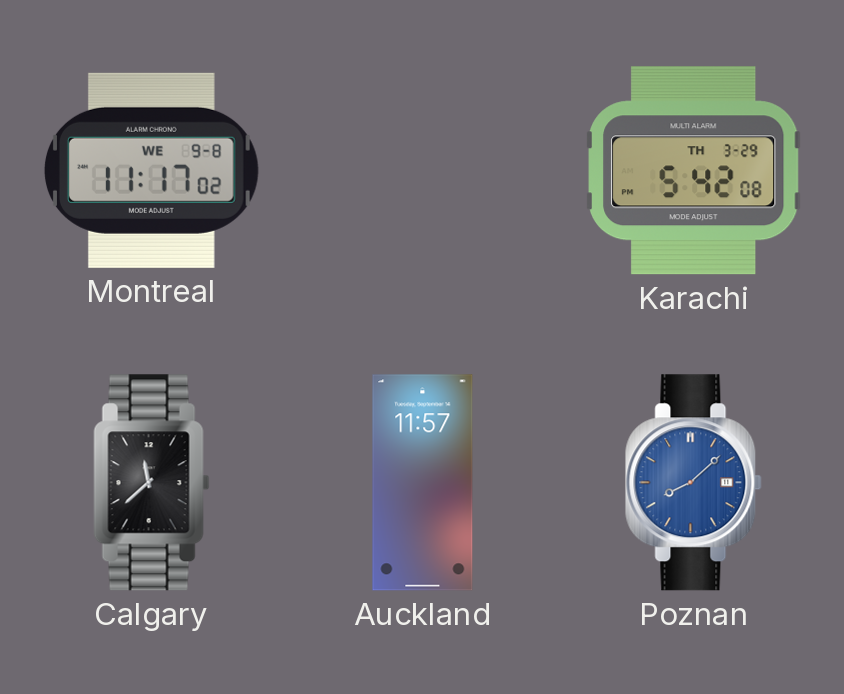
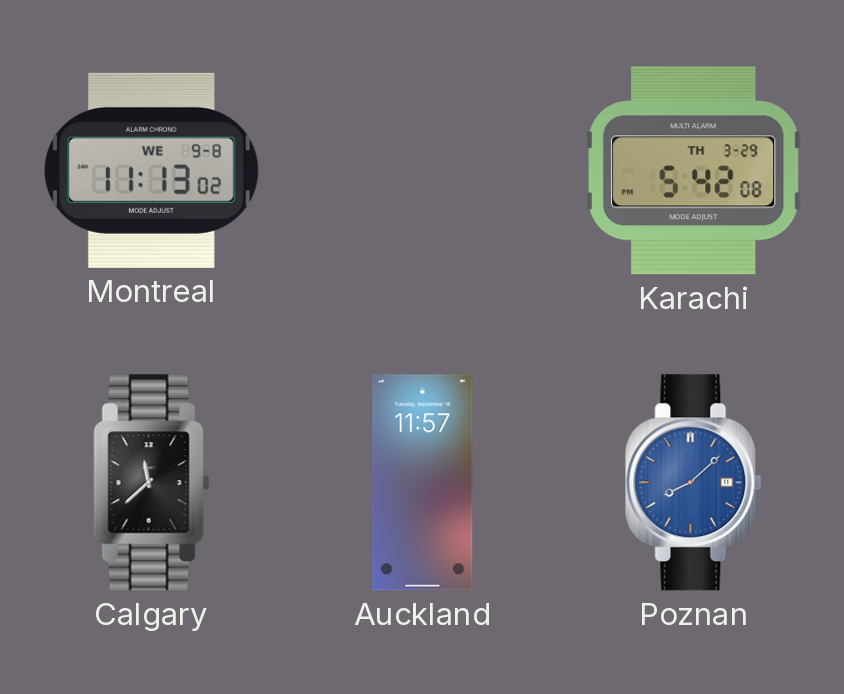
Montreal: 11:17 -> 11:13
